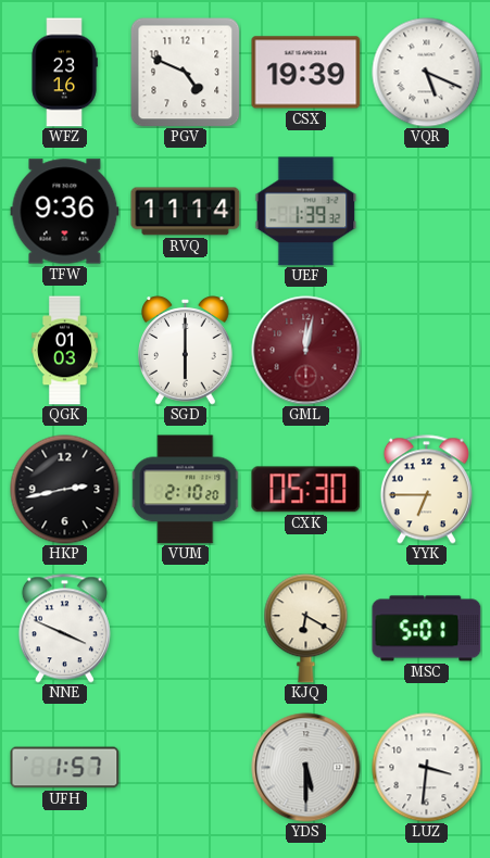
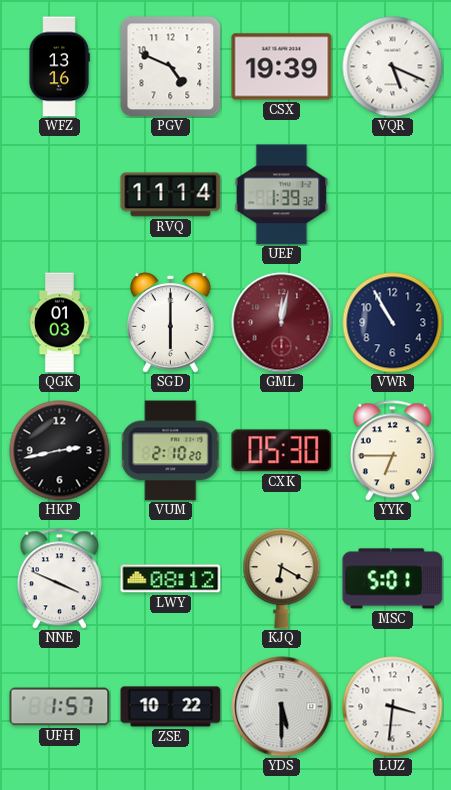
WFZ: 23:16 -> 13:16
TFW: 9:36 -> none
VWR: none -> 10:55
LWY: none -> 08:12
ZSE: none -> 10:22
